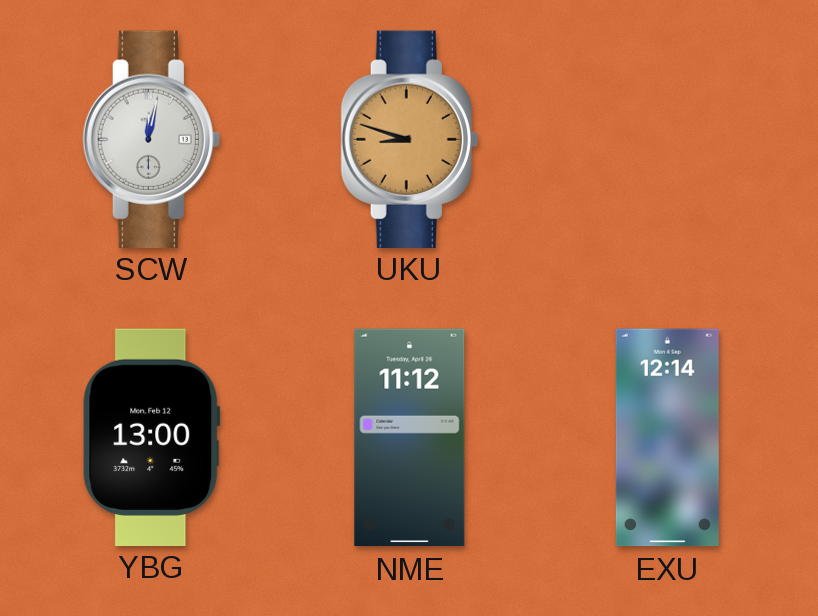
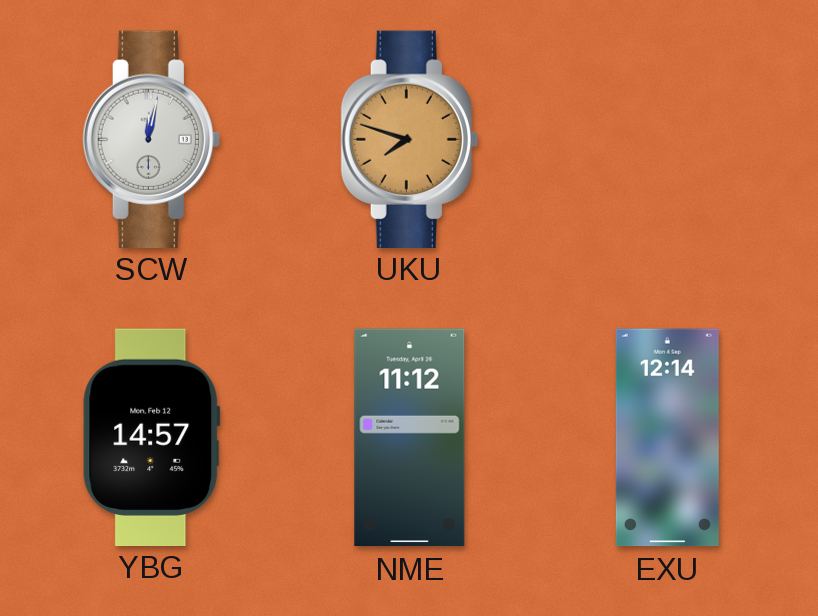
UKU: 8:48 -> 7:48
YBG: 13:00 -> 14:57
